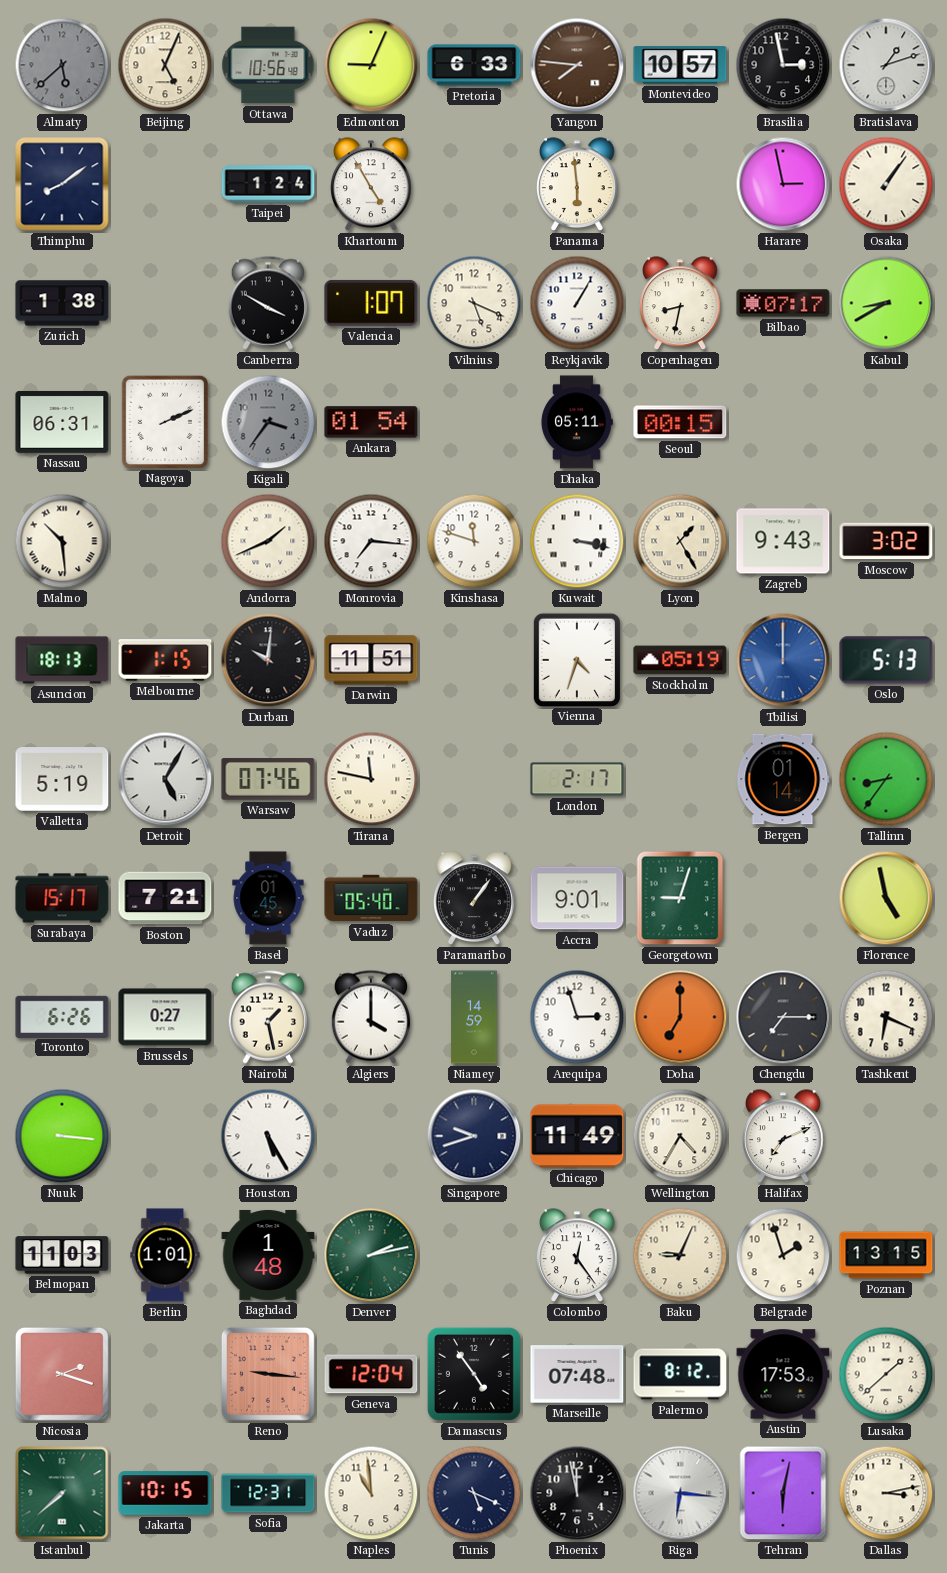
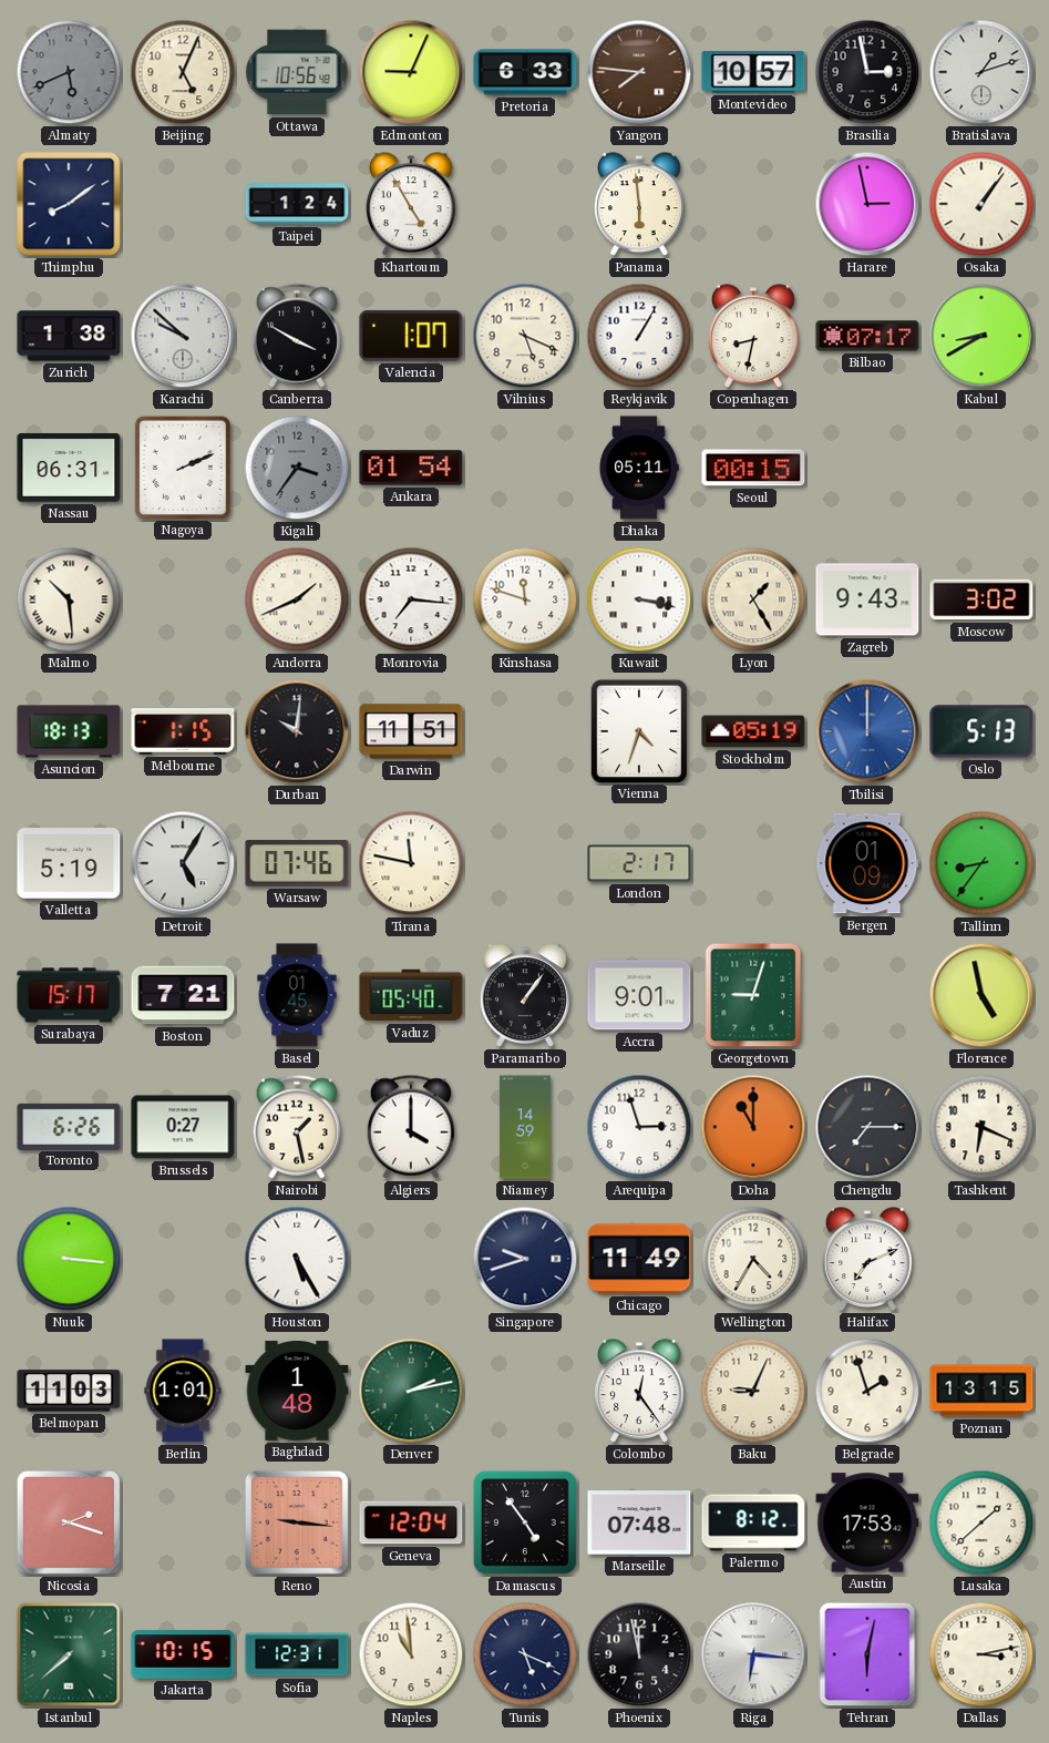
Almaty: 5:38 -> 5:41
Karachi: none -> 9:52
Bergen: 01:14 -> 01:09
Doha: 7:00 -> 11:00
